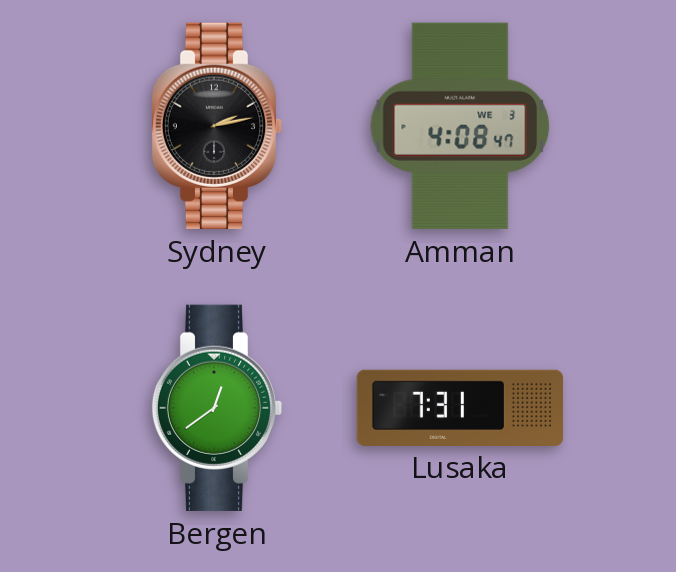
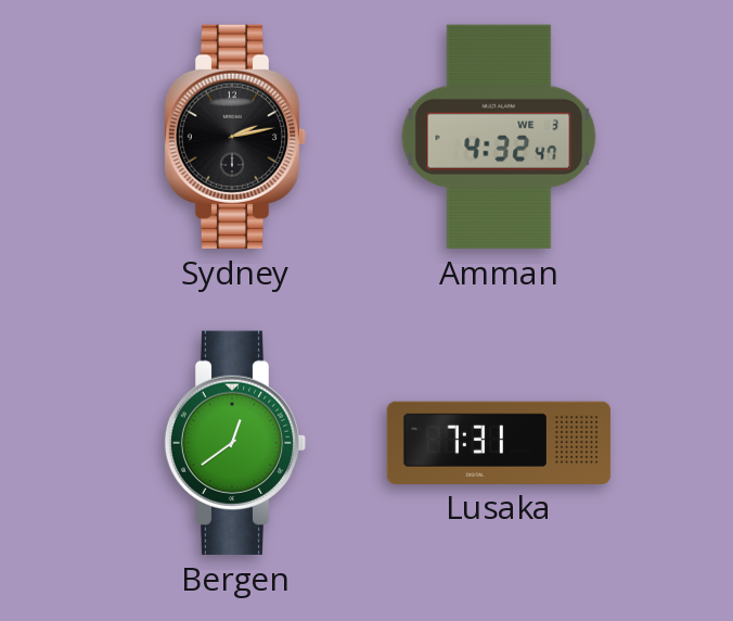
Amman: 4:08 -> 4:32
